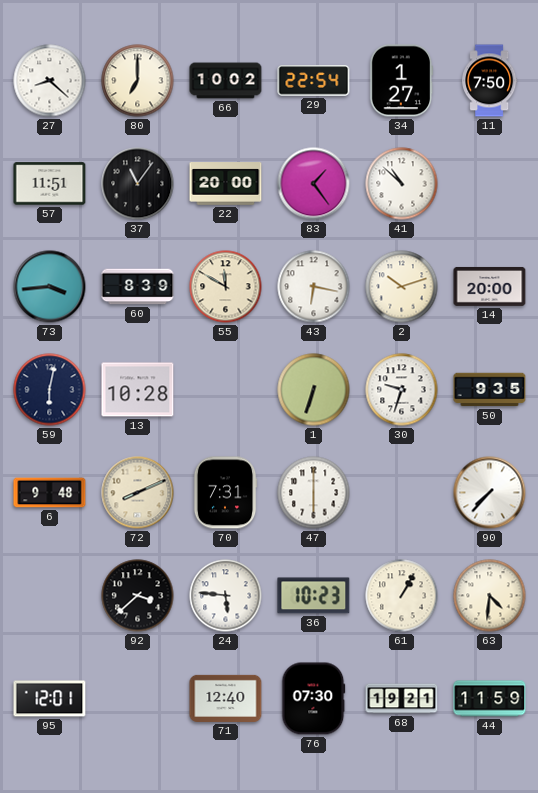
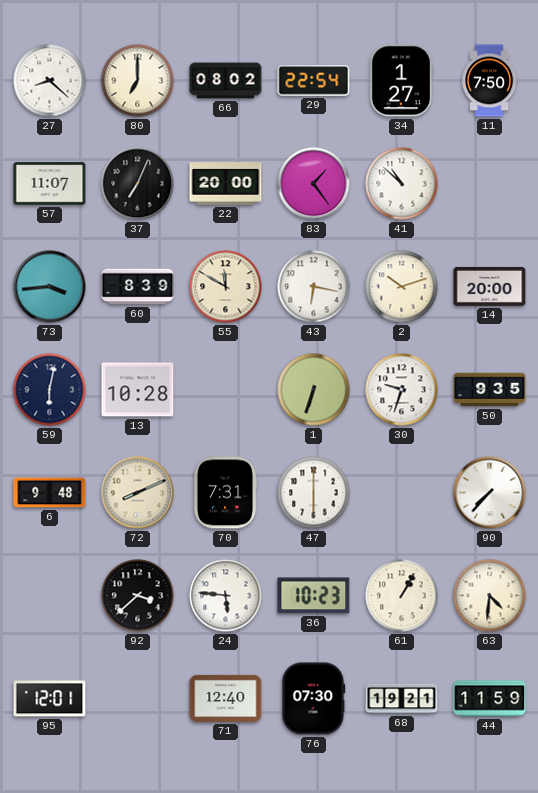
66: 10:02 -> 08:02
57: 11:51 -> 11:07
37: 11:06 -> 7:04
